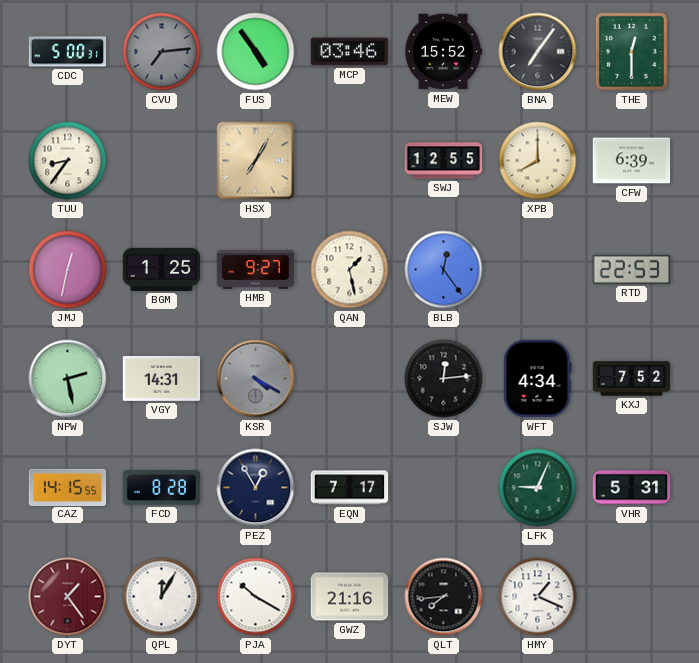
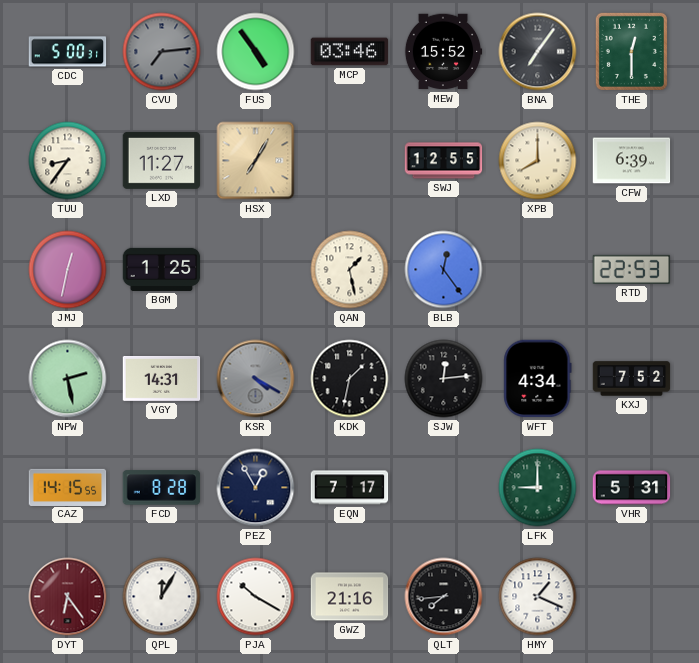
LXD: none -> 11:27
HMB: 9:27 -> none
KDK: none -> 1:32
LFK: 9:04 -> 9:00
DYT: 1:24 -> 6:24
